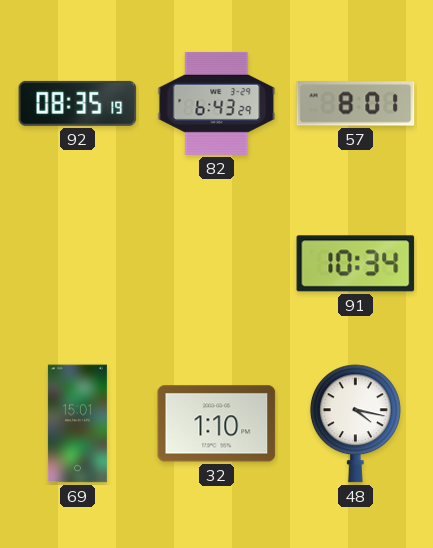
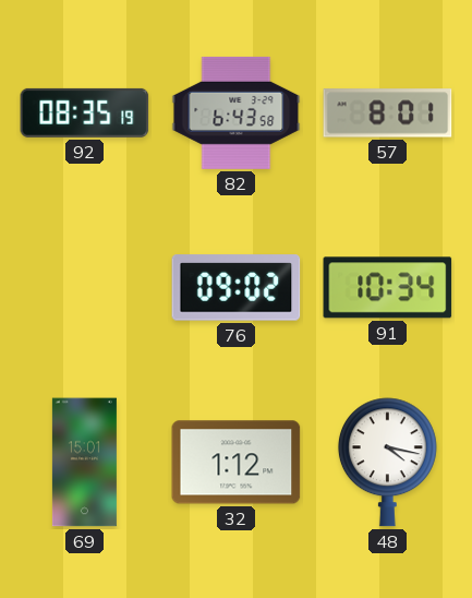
82: 6:43:29 -> 6:43:58
76: none -> 09:02
32: 1:10 -> 1:12
